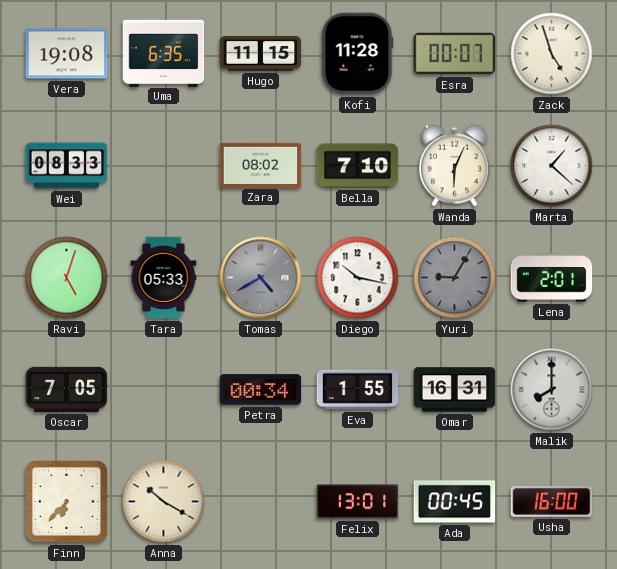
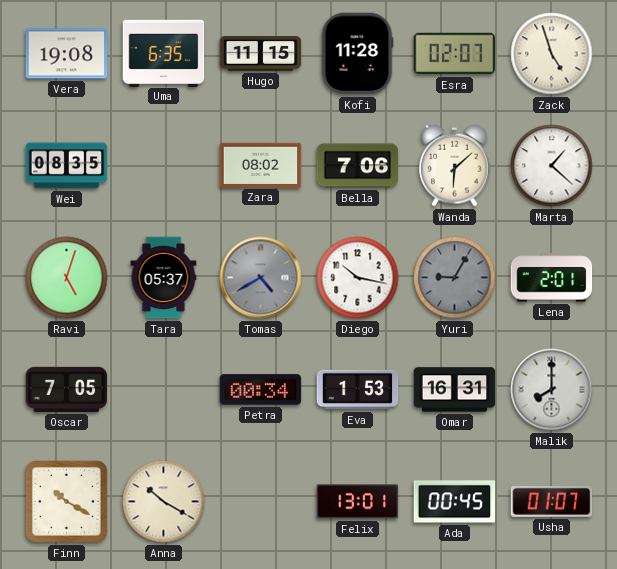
Esra: 00:07 -> 02:07
Wei: 08:33 -> 08:35
Bella: 7:10 -> 7:06
Wanda: 6:04 -> 6:08
Tara: 05:33 -> 05:37
Eva: 1:55 -> 1:53
Finn: 6:37 -> 10:20
Usha: 16:00 -> 01:07
